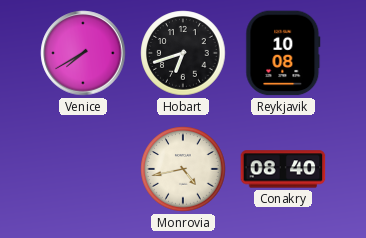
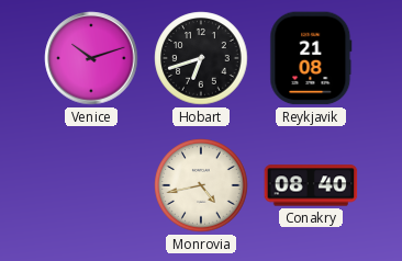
Venice: 7:40 -> 10:12
Reykjavik: 10:08 -> 21:08
